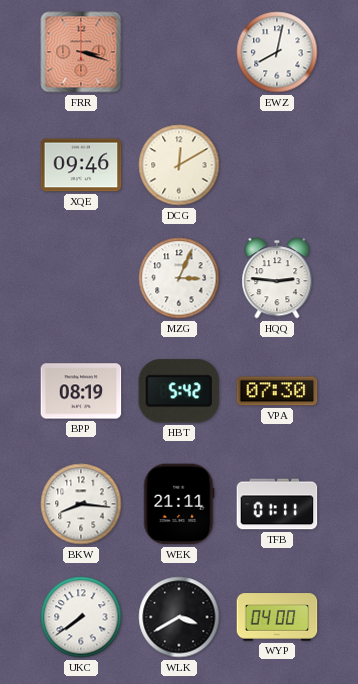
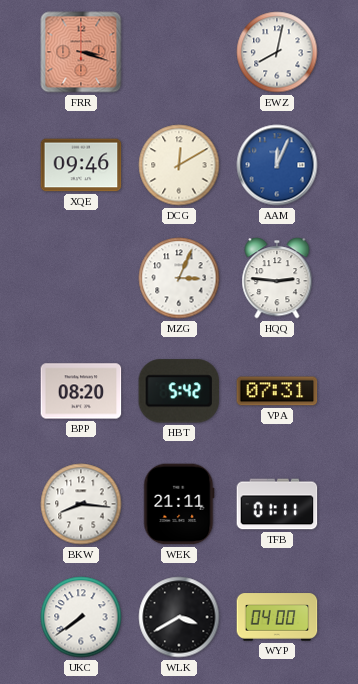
AAM: none -> 12:04
BPP: 08:19 -> 08:20
VPA: 07:30 -> 07:31
